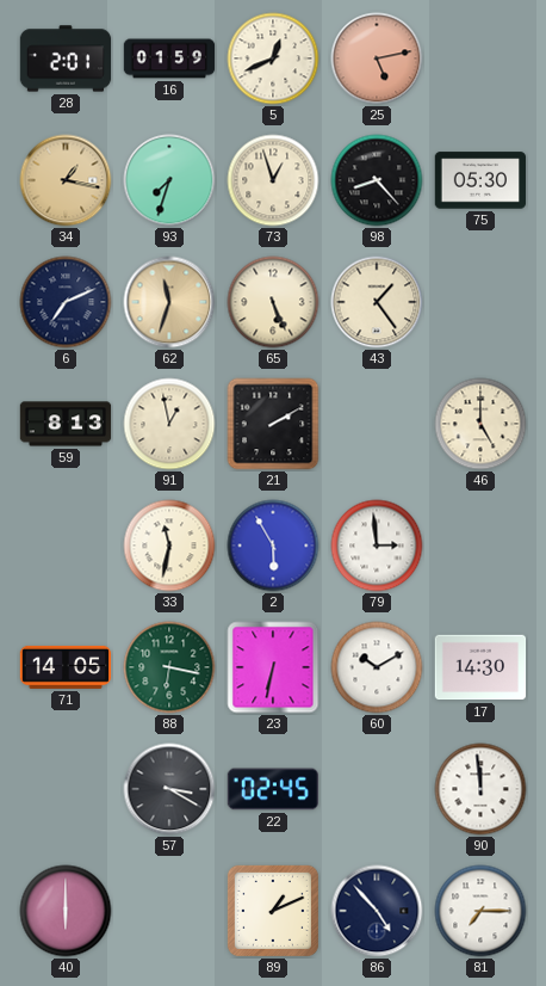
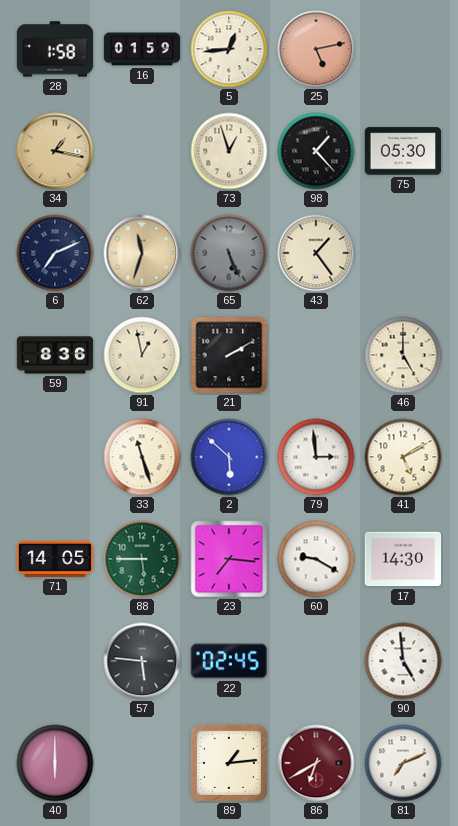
28: 2:01 -> 1:58
5: 12:41 -> 12:44
93: 7:33 -> none
98: 8:23 -> 1:23
65 dial: cream -> grey
59: 8:13 -> 8:36
33: 11:32 -> 11:27
2: 5:55 -> 5:52
41: none -> 5:10
88: 6:17 -> 5:45
23: 6:32 -> 7:16
60: 10:10 -> 9:20
57: 3:20 -> 5:46
90: 11:59 -> 4:59
89: 1:11 -> 1:14
86: 4:53 -> 6:40
86 dial: navy -> burgundy
81: 7:15 -> 7:11
